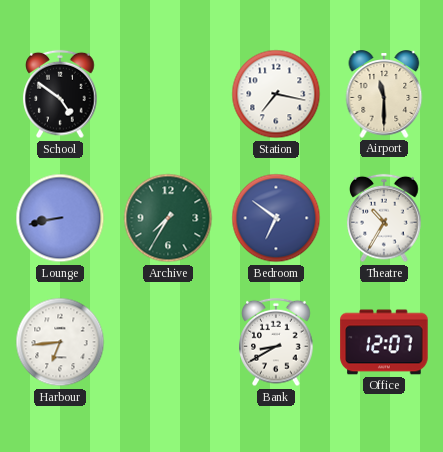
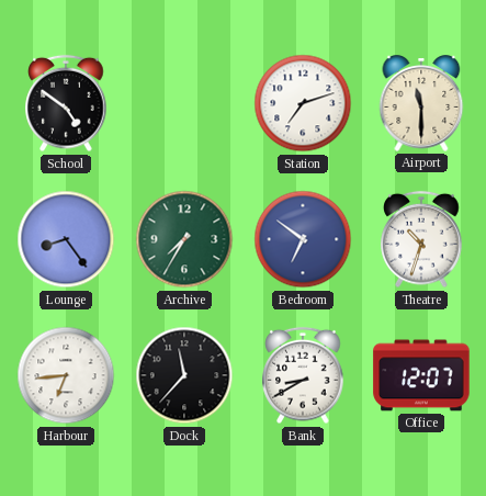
Station: 7:17 -> 7:12
Lounge: 8:43 -> 8:24
Theatre: 10:35 -> 10:33
Dock: none -> 11:37
